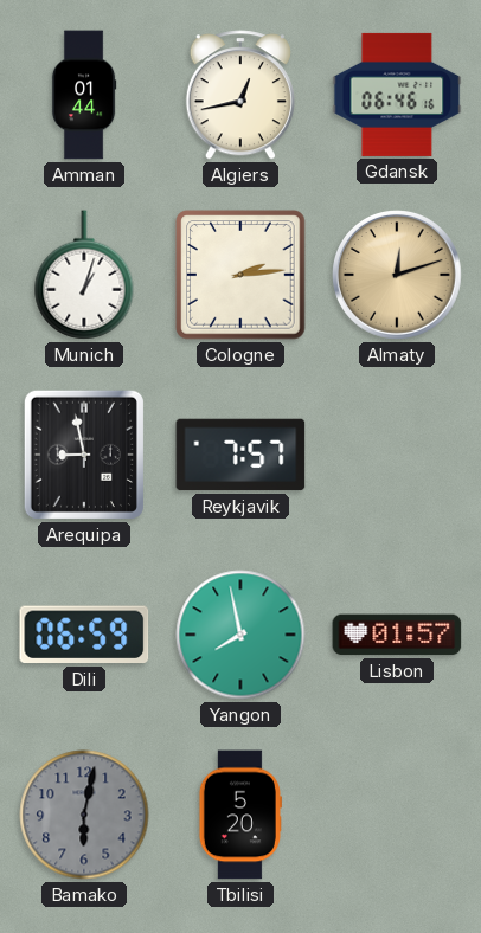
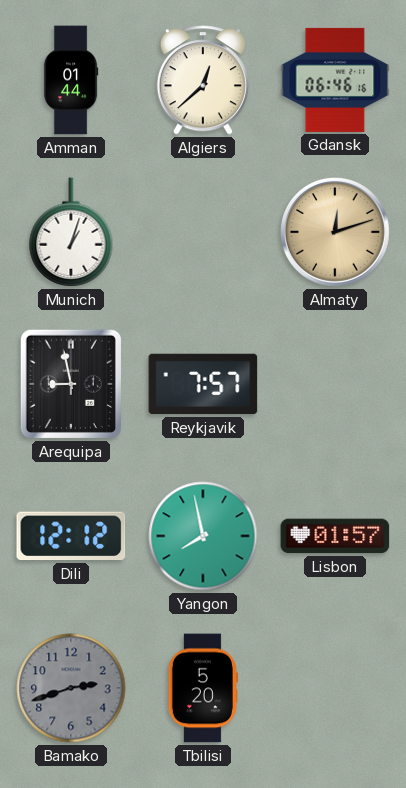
Algiers: 12:43 -> 12:38
Cologne: 2:14 -> none
Dili: 06:59 -> 12:12
Bamako: 6:02 -> 2:42
